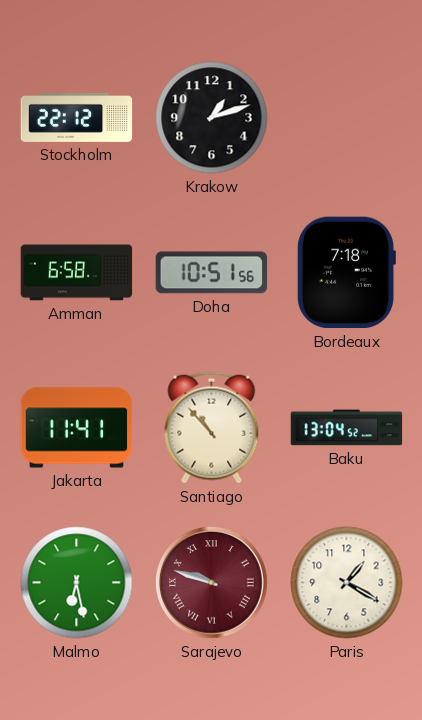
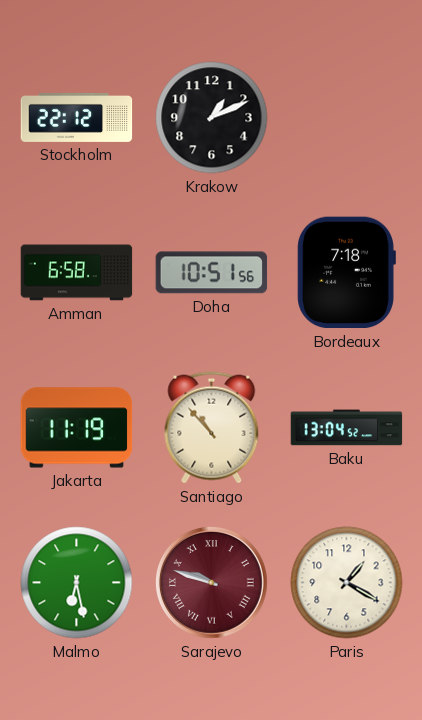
Krakow: 1:12 -> 1:11
Jakarta: 11:41 -> 11:19
